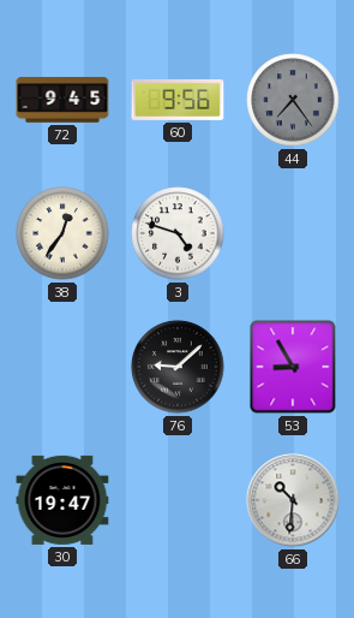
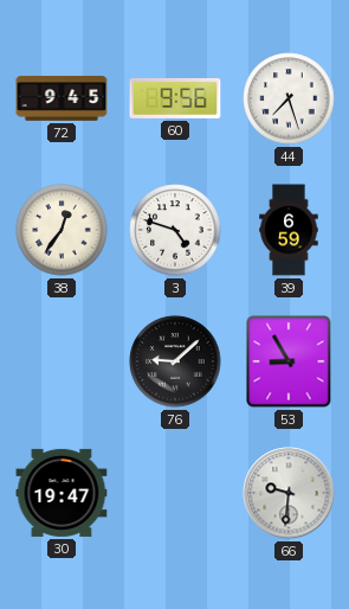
44: 7:24 -> 7:27
44 dial: grey -> white
39: none -> 6:59
66: 10:31 -> 9:31
